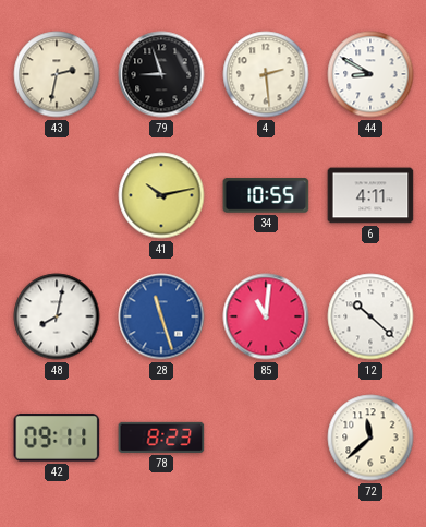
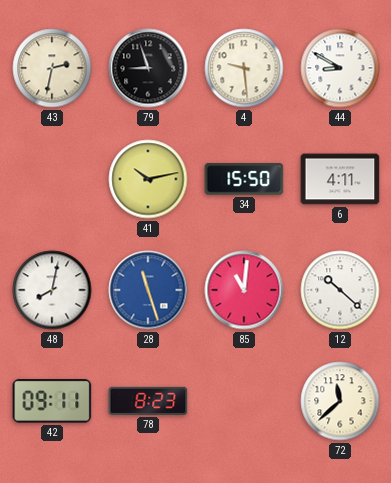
4: 2:29 -> 9:29
34: 10:55 -> 15:50
